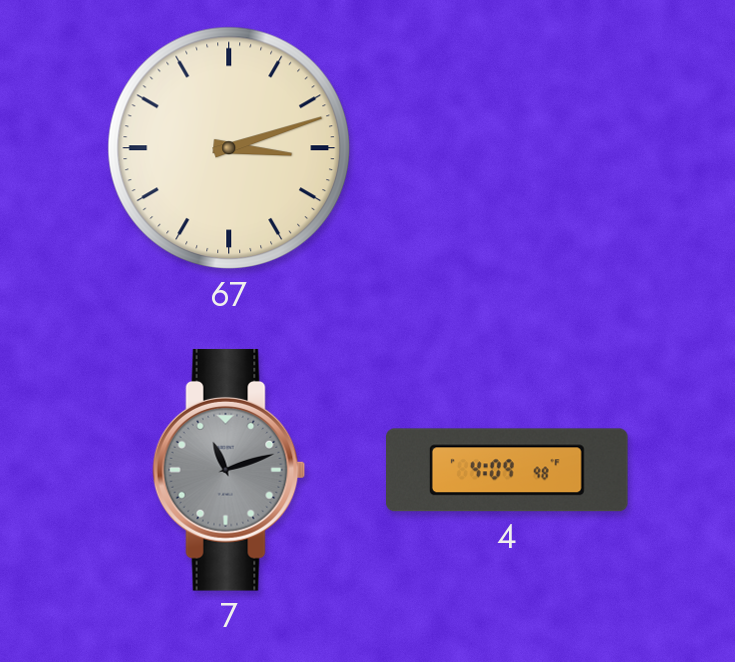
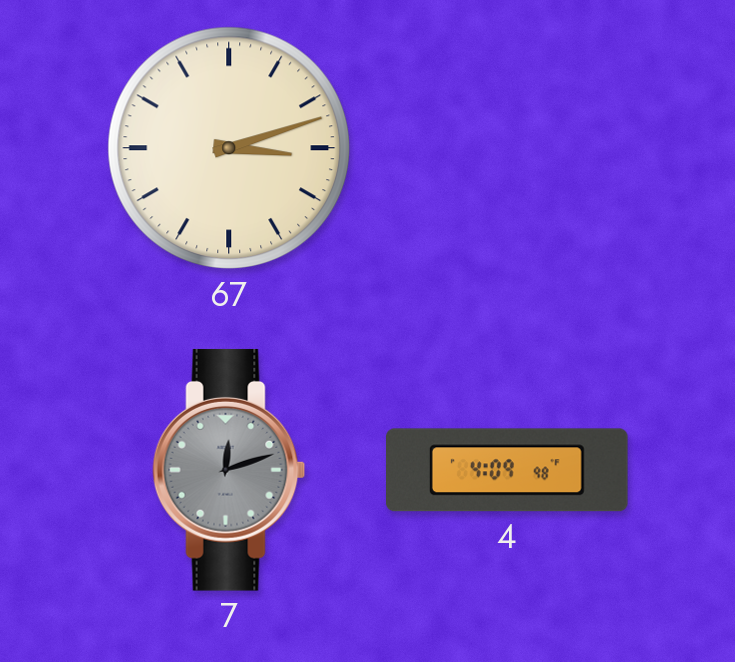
7: 11:12 -> 12:12
